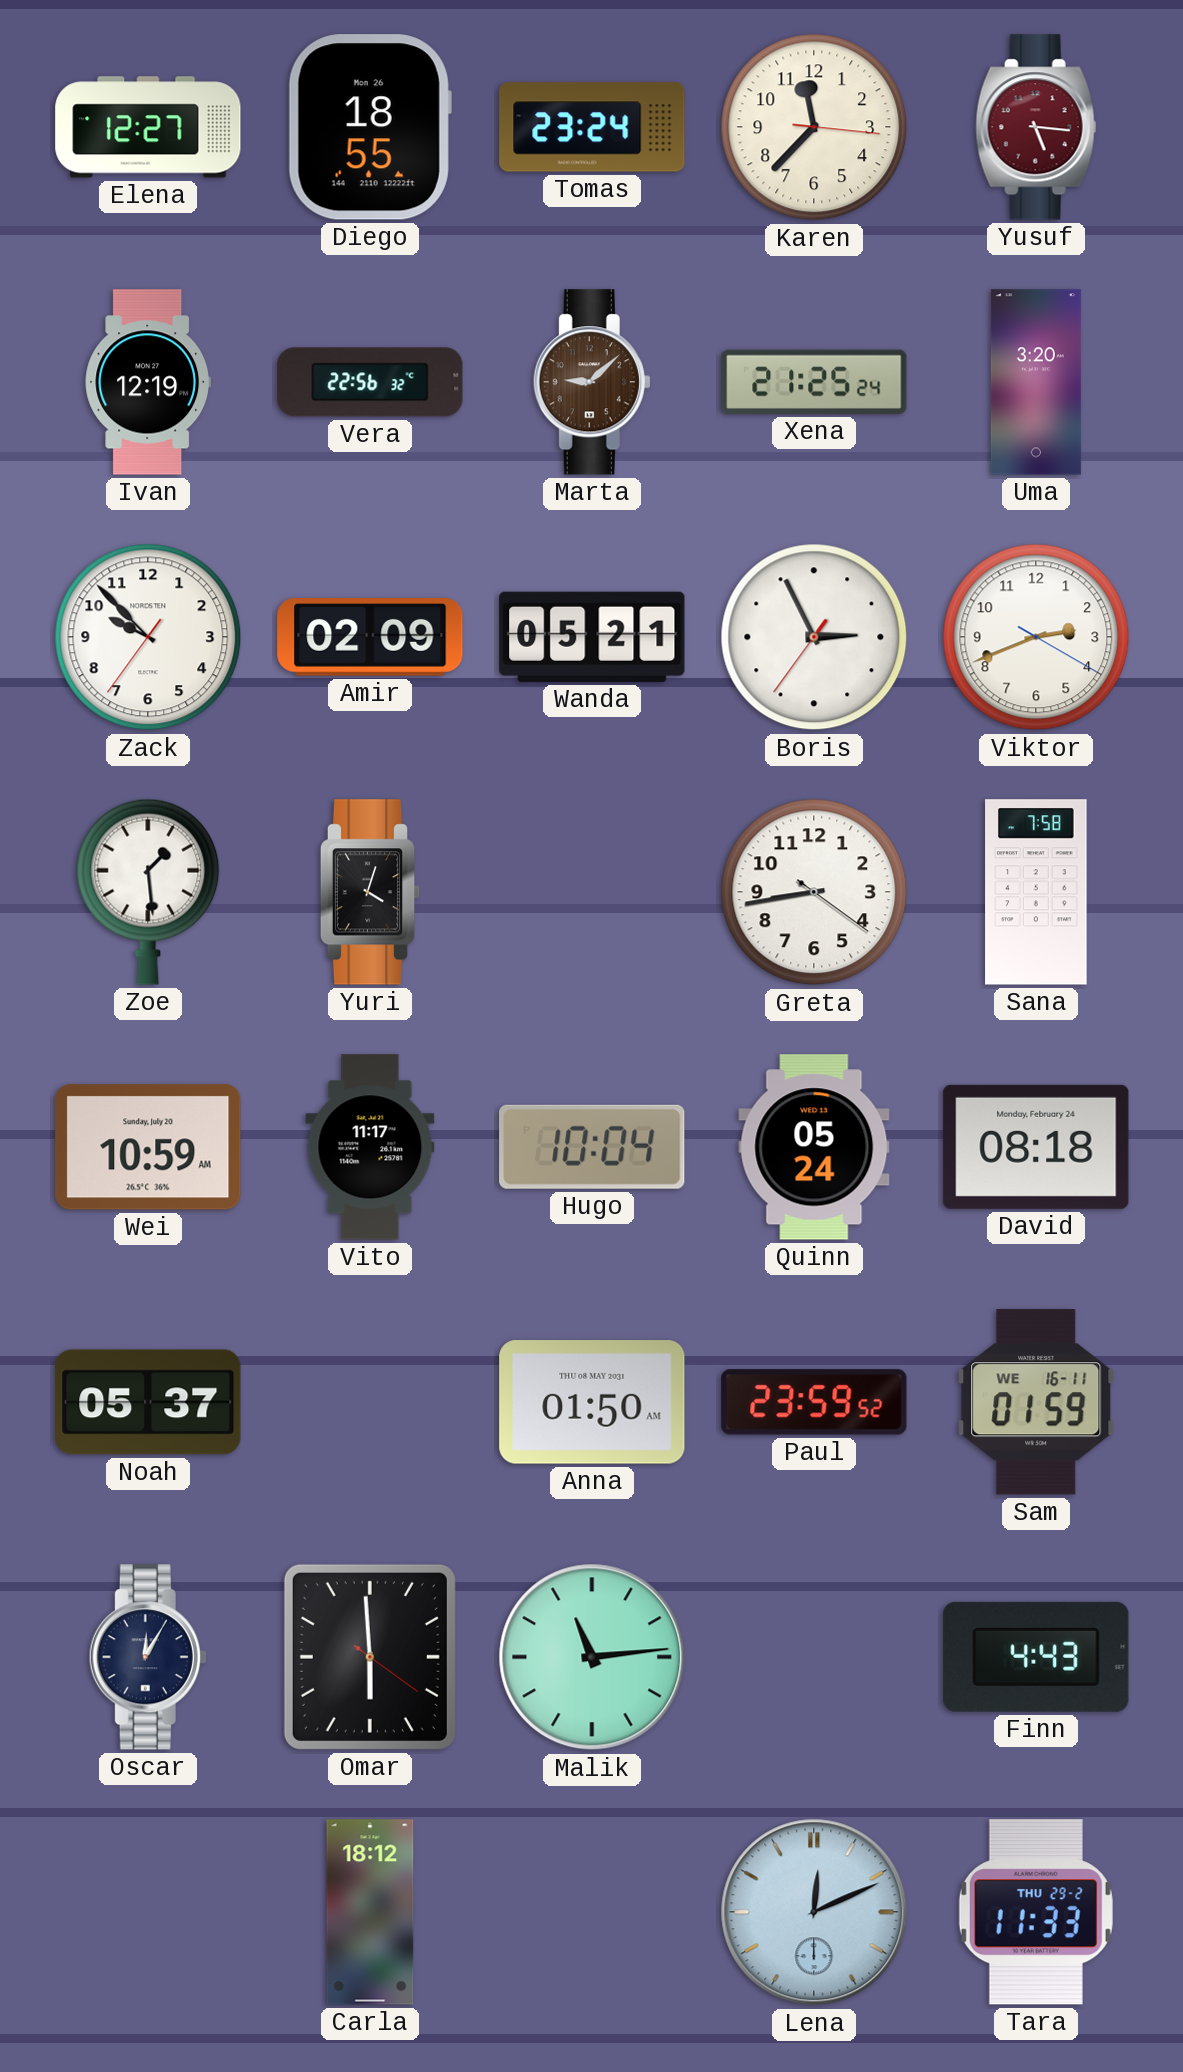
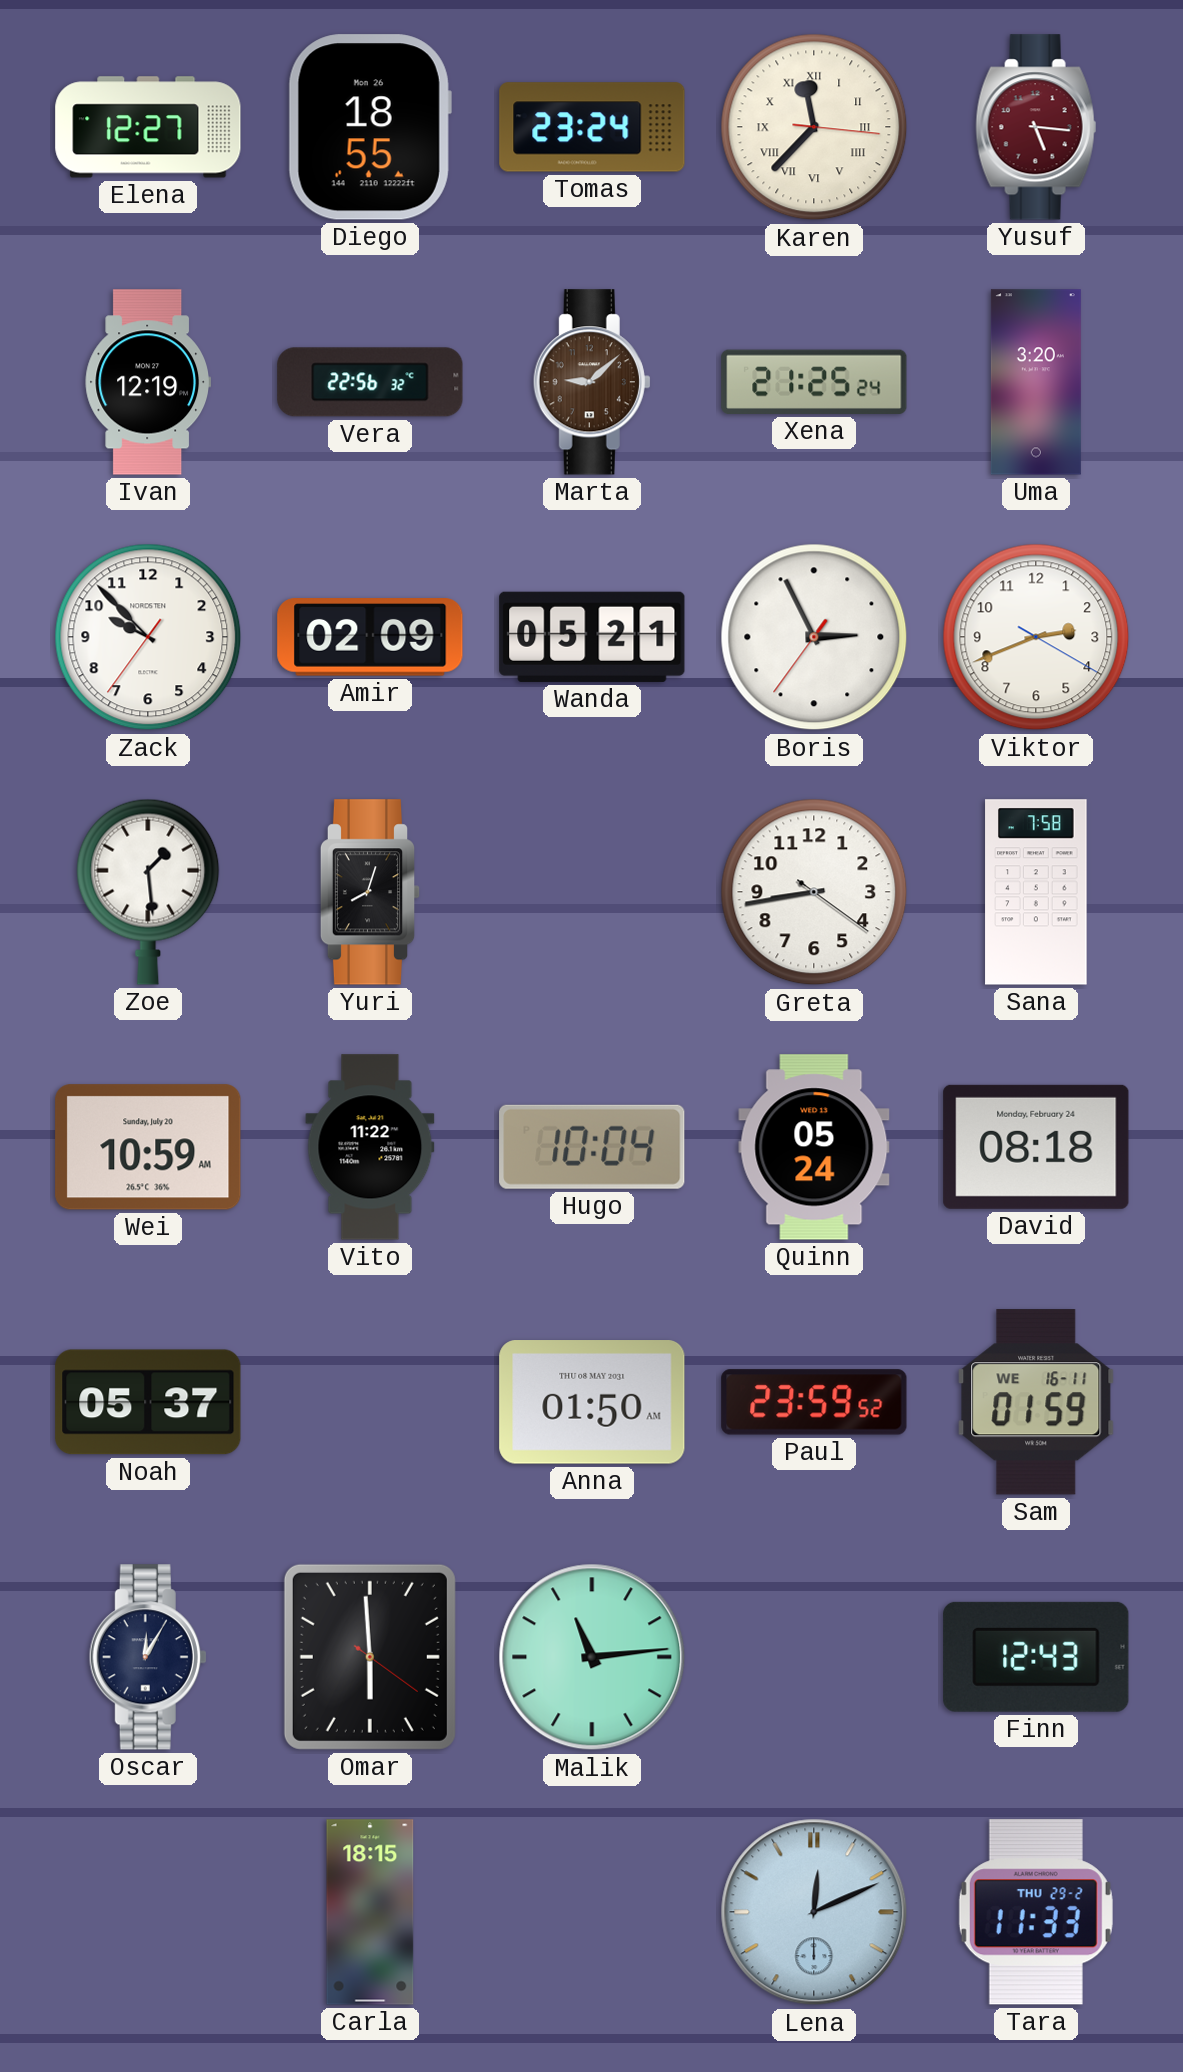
Karen numerals: Arabic -> Roman
Yuri: 4:03 -> 8:03
Vito: 11:17 -> 11:22
Finn: 4:43 -> 12:43
Carla: 18:12 -> 18:15
